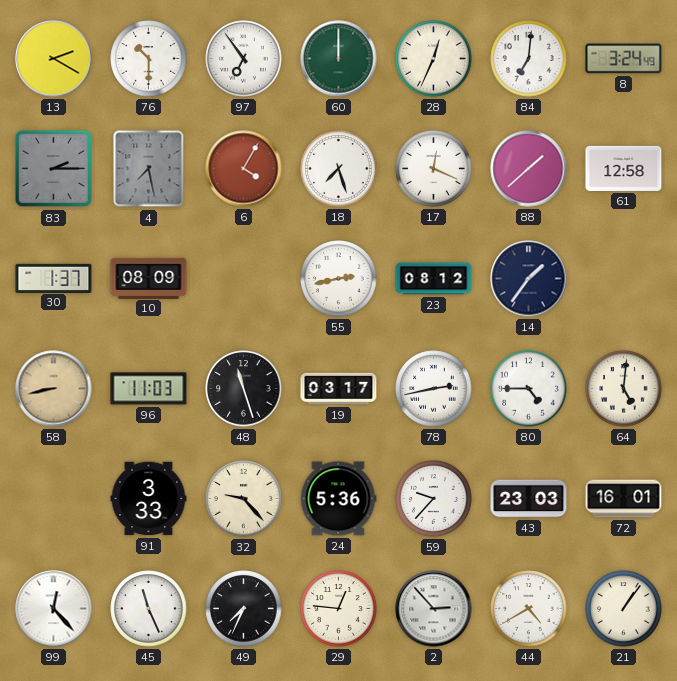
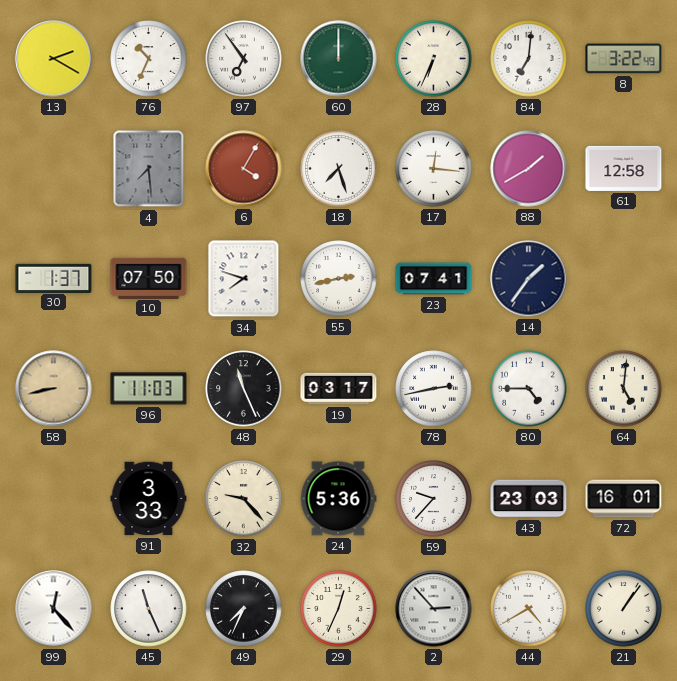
76: 10:30 -> 10:34
28: 12:34 -> 6:34
8: 3:24 -> 3:22
83: 2:15 -> none
4: 7:28 -> 7:29
17: 12:19 -> 12:16
88: 1:38 -> 1:40
10: 08:09 -> 07:50
34: none -> 7:48
23: 08:12 -> 07:41
48: 11:27 -> 11:26
29: 12:46 -> 12:34
